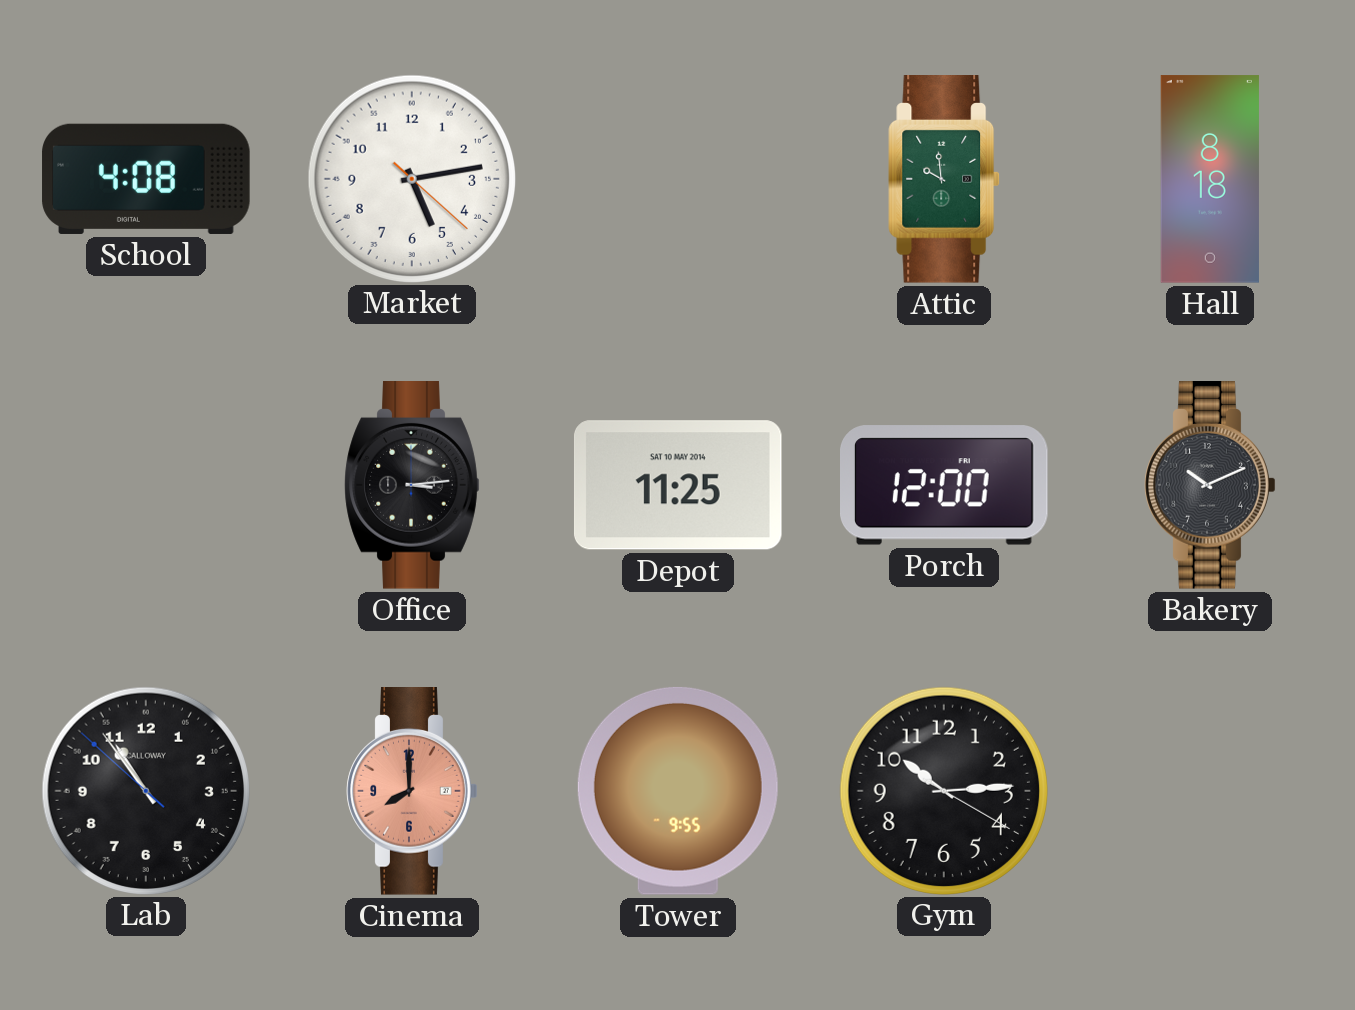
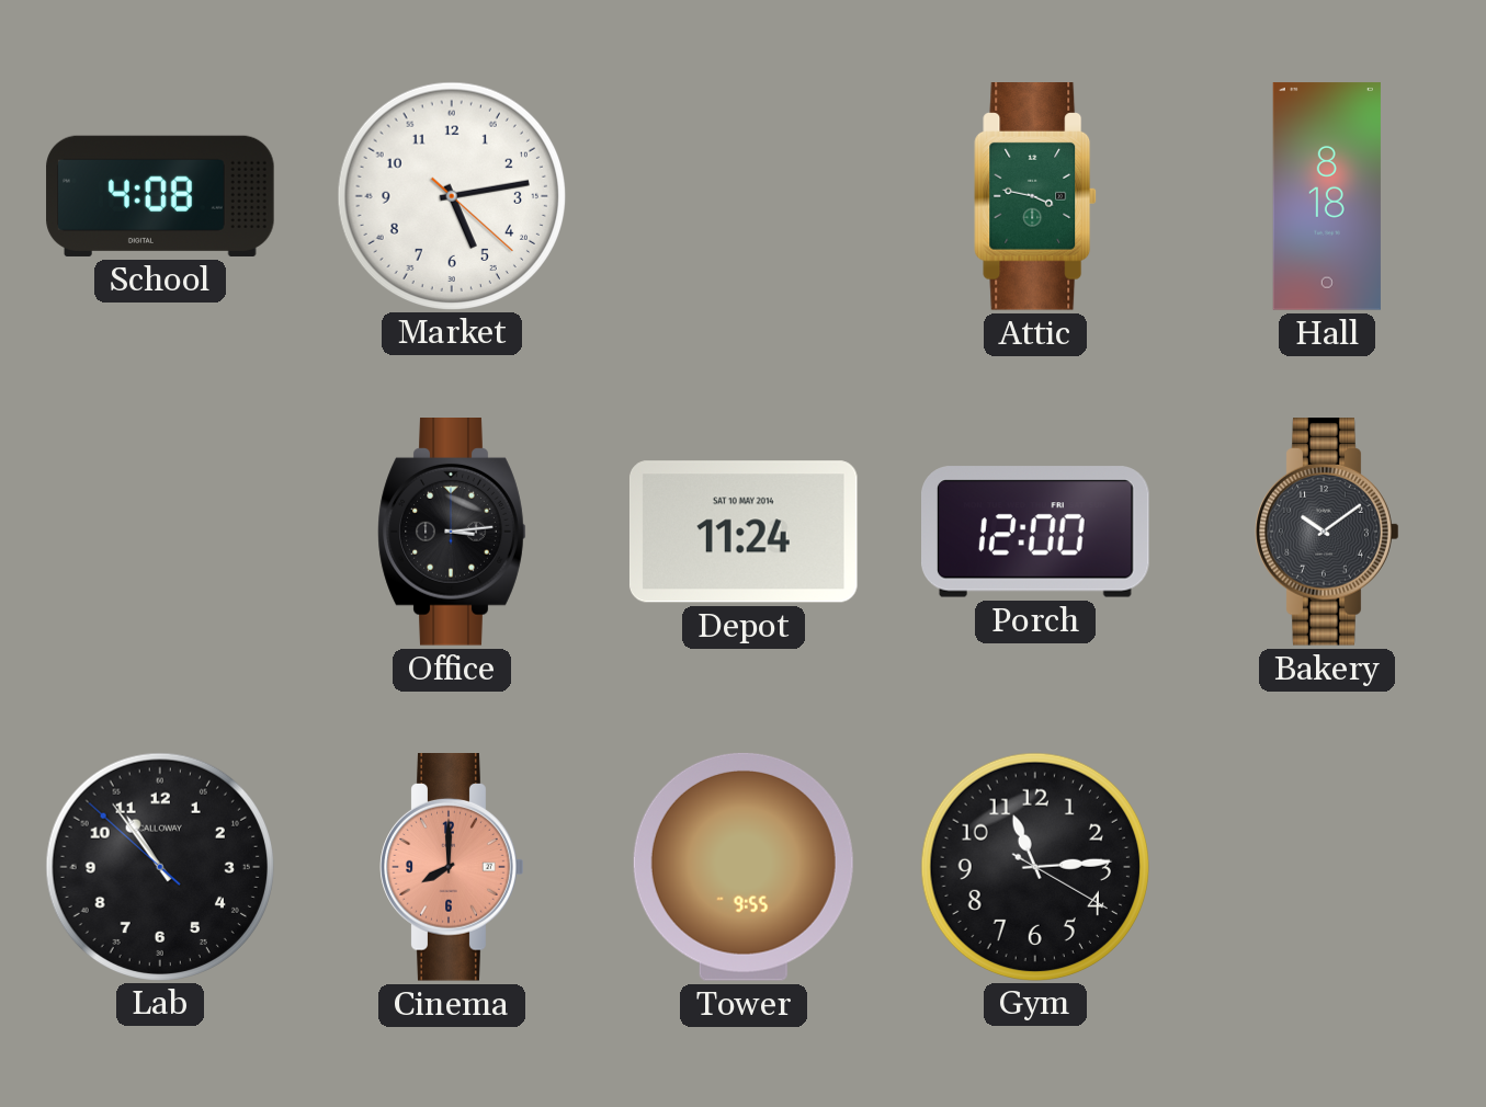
Attic: 9:59 -> 3:47
Depot: 11:25 -> 11:24
Bakery: 10:11 -> 10:09
Gym: 10:14 -> 11:14
